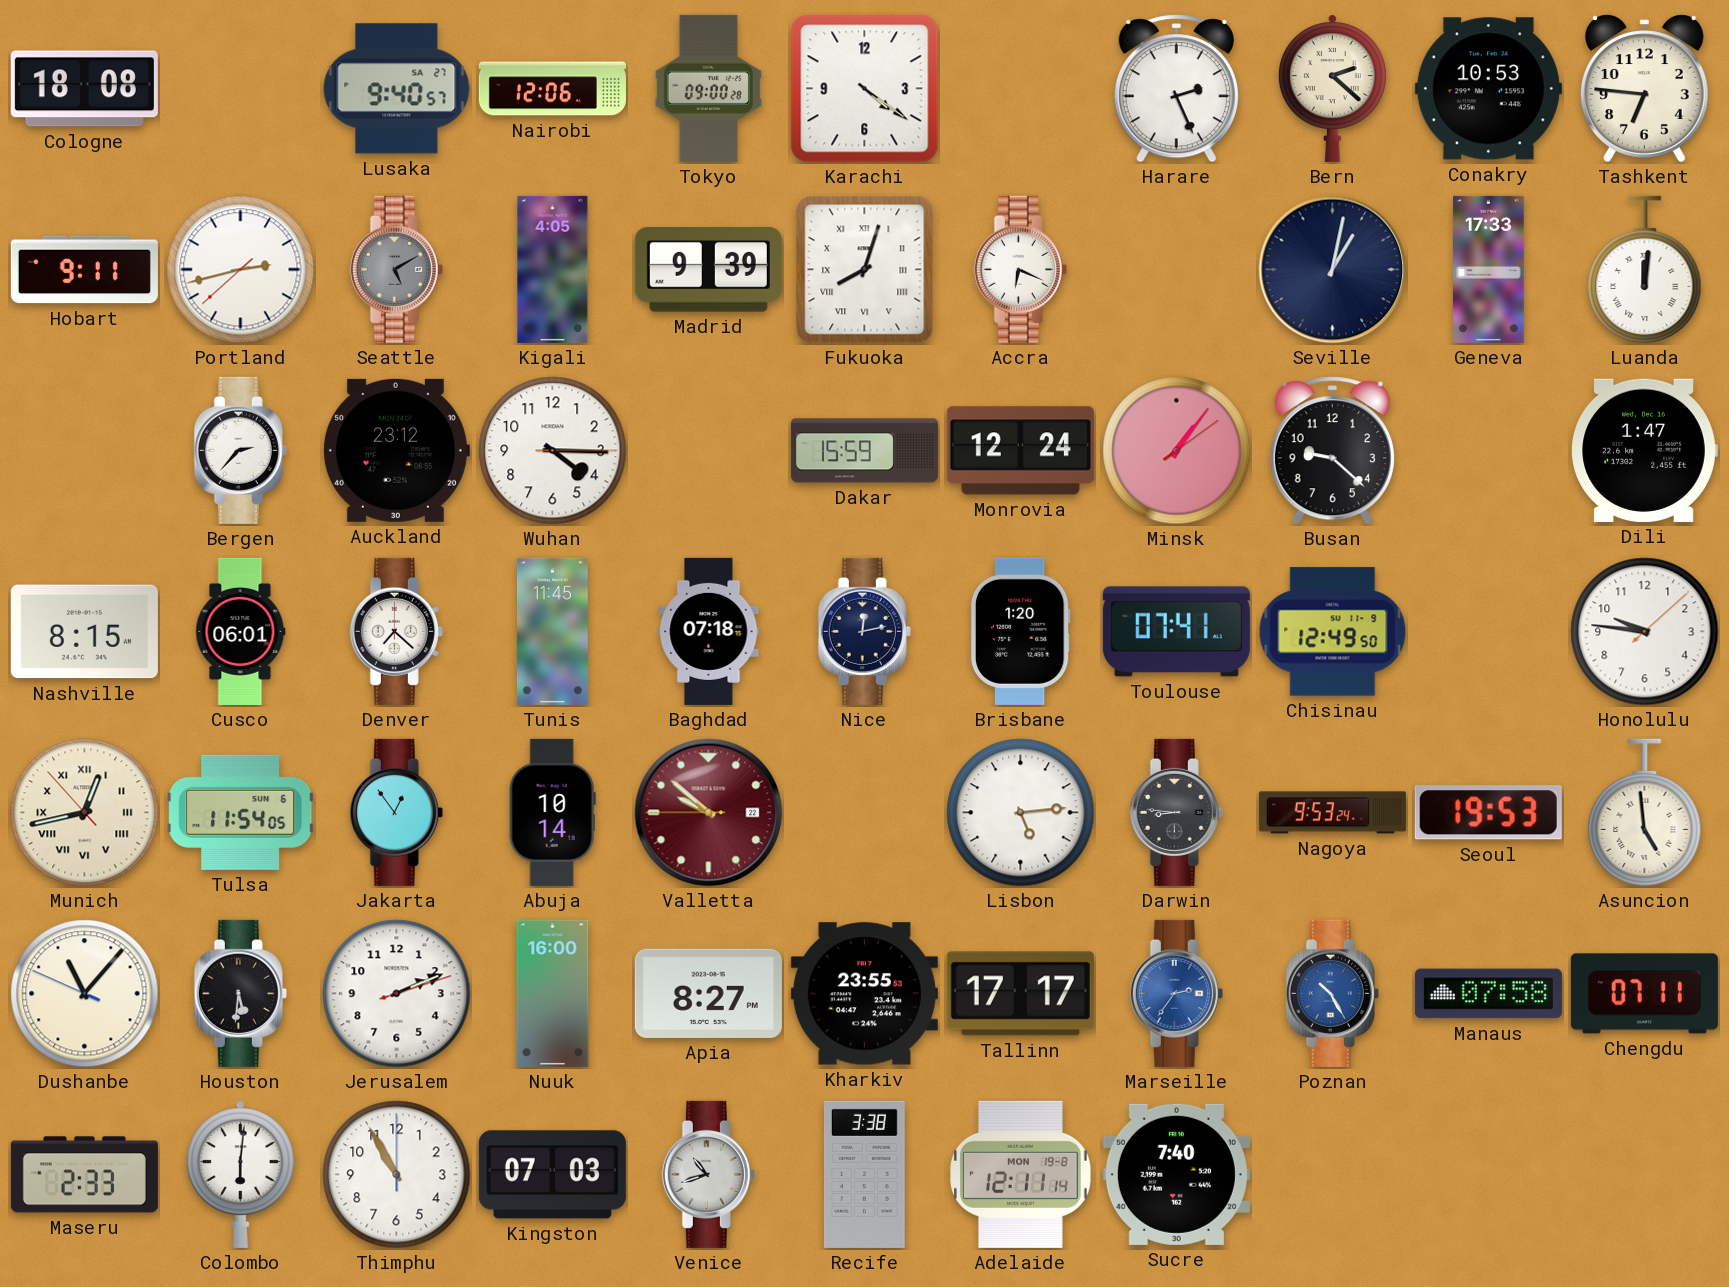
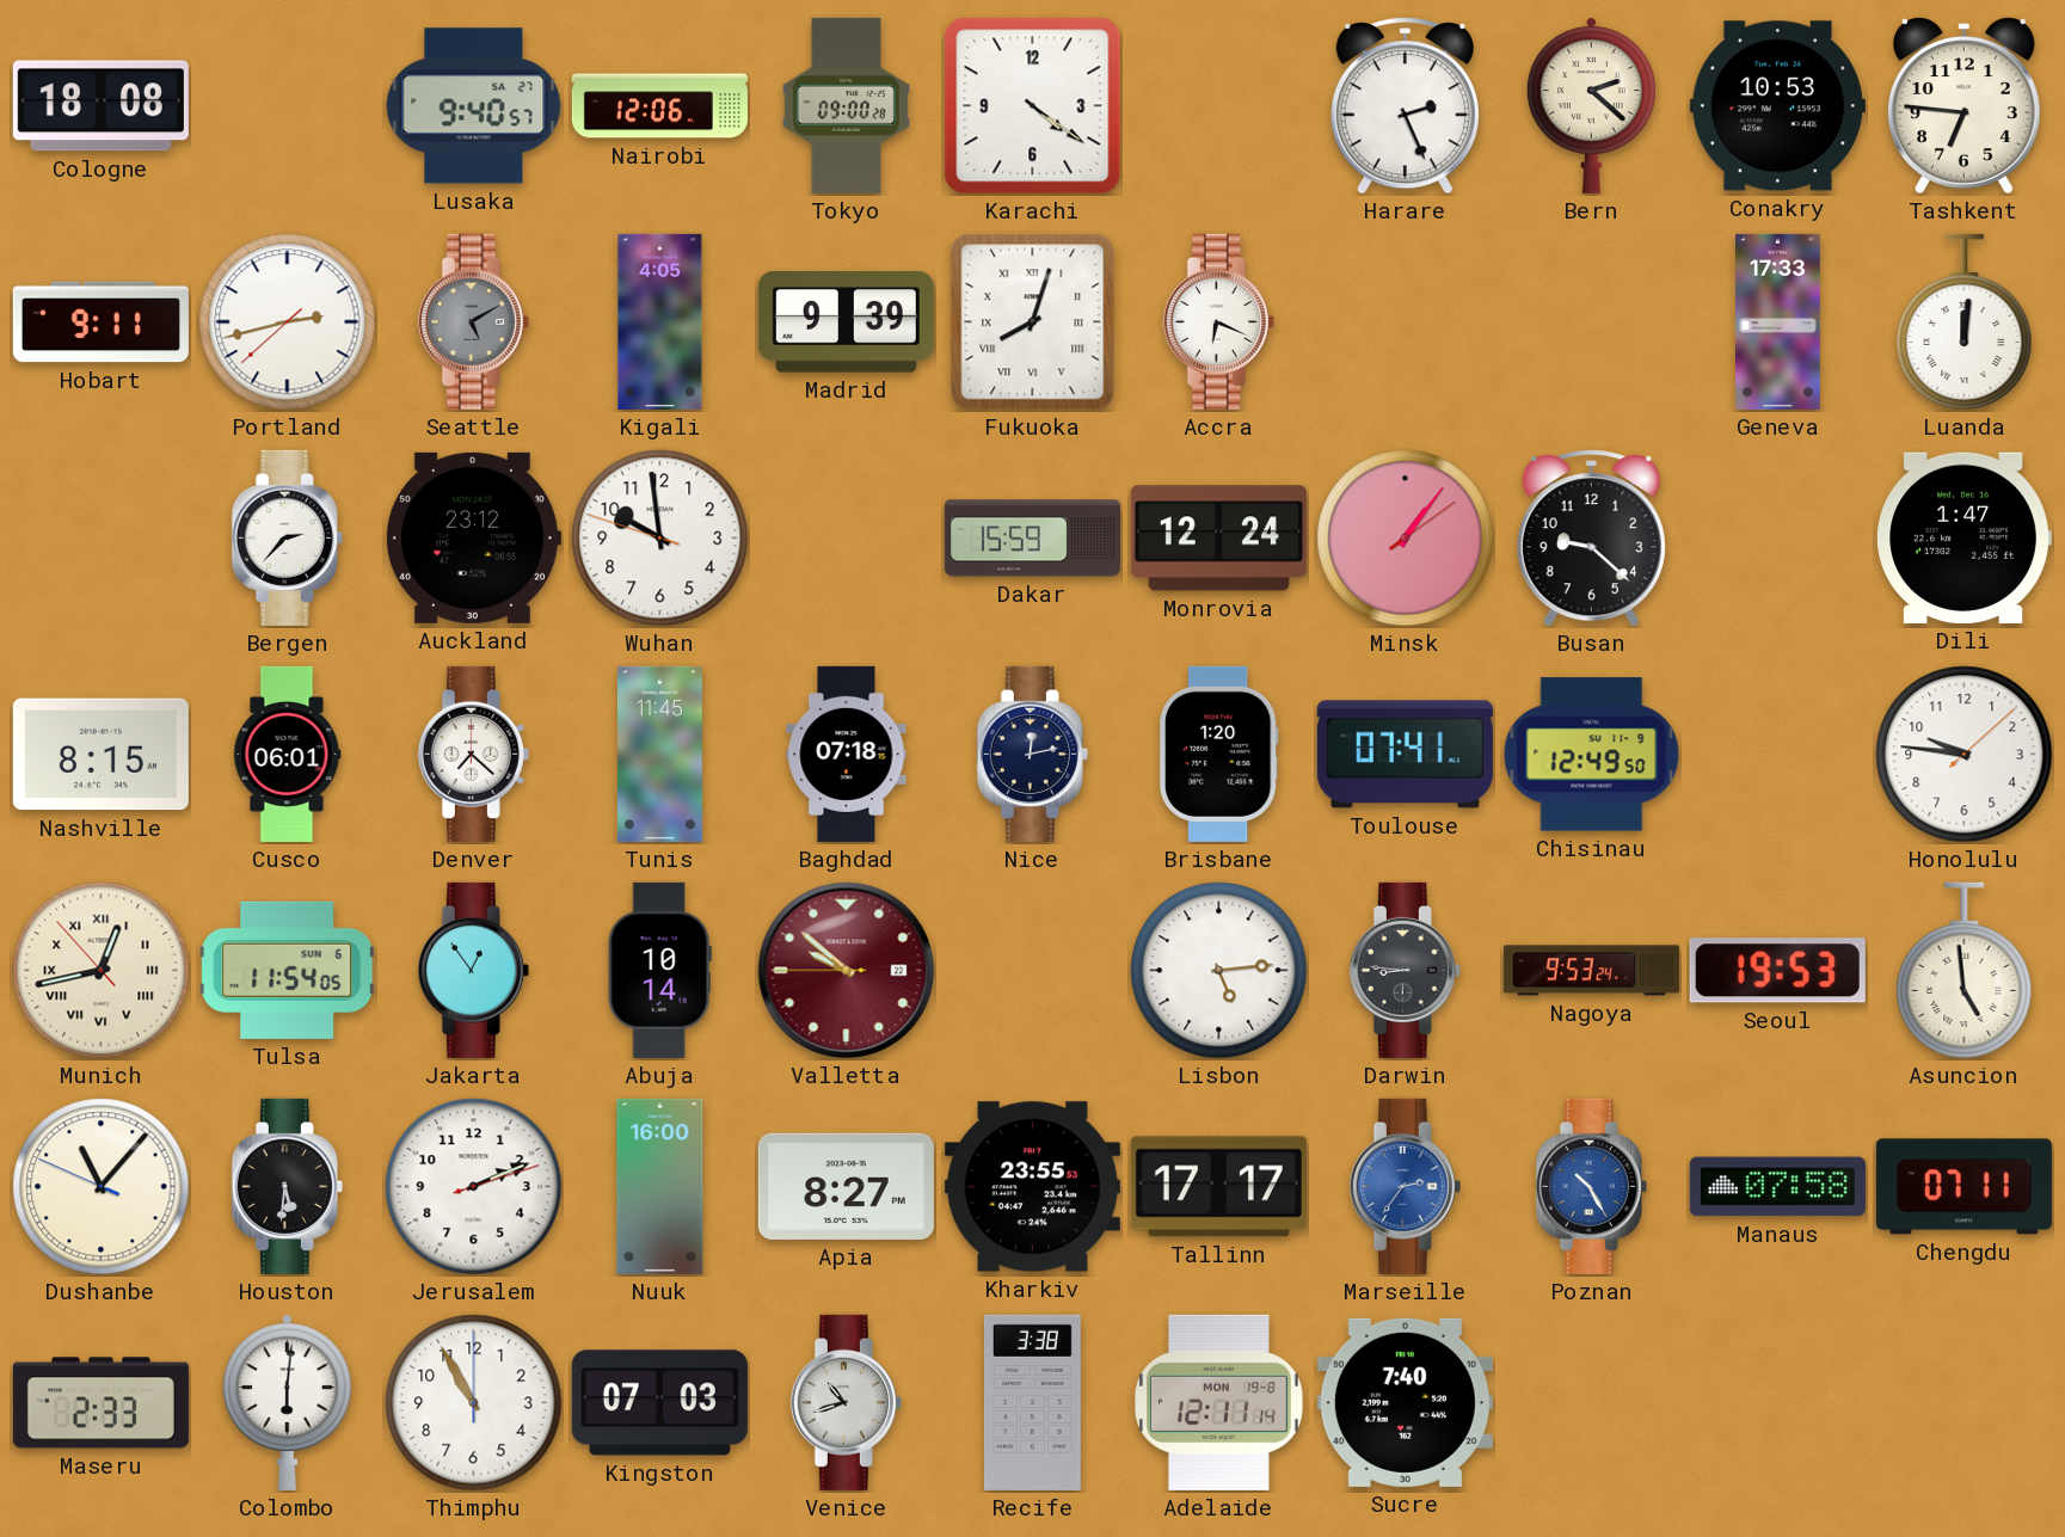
Seville: 1:02 -> none
Wuhan: 4:15 -> 9:58
